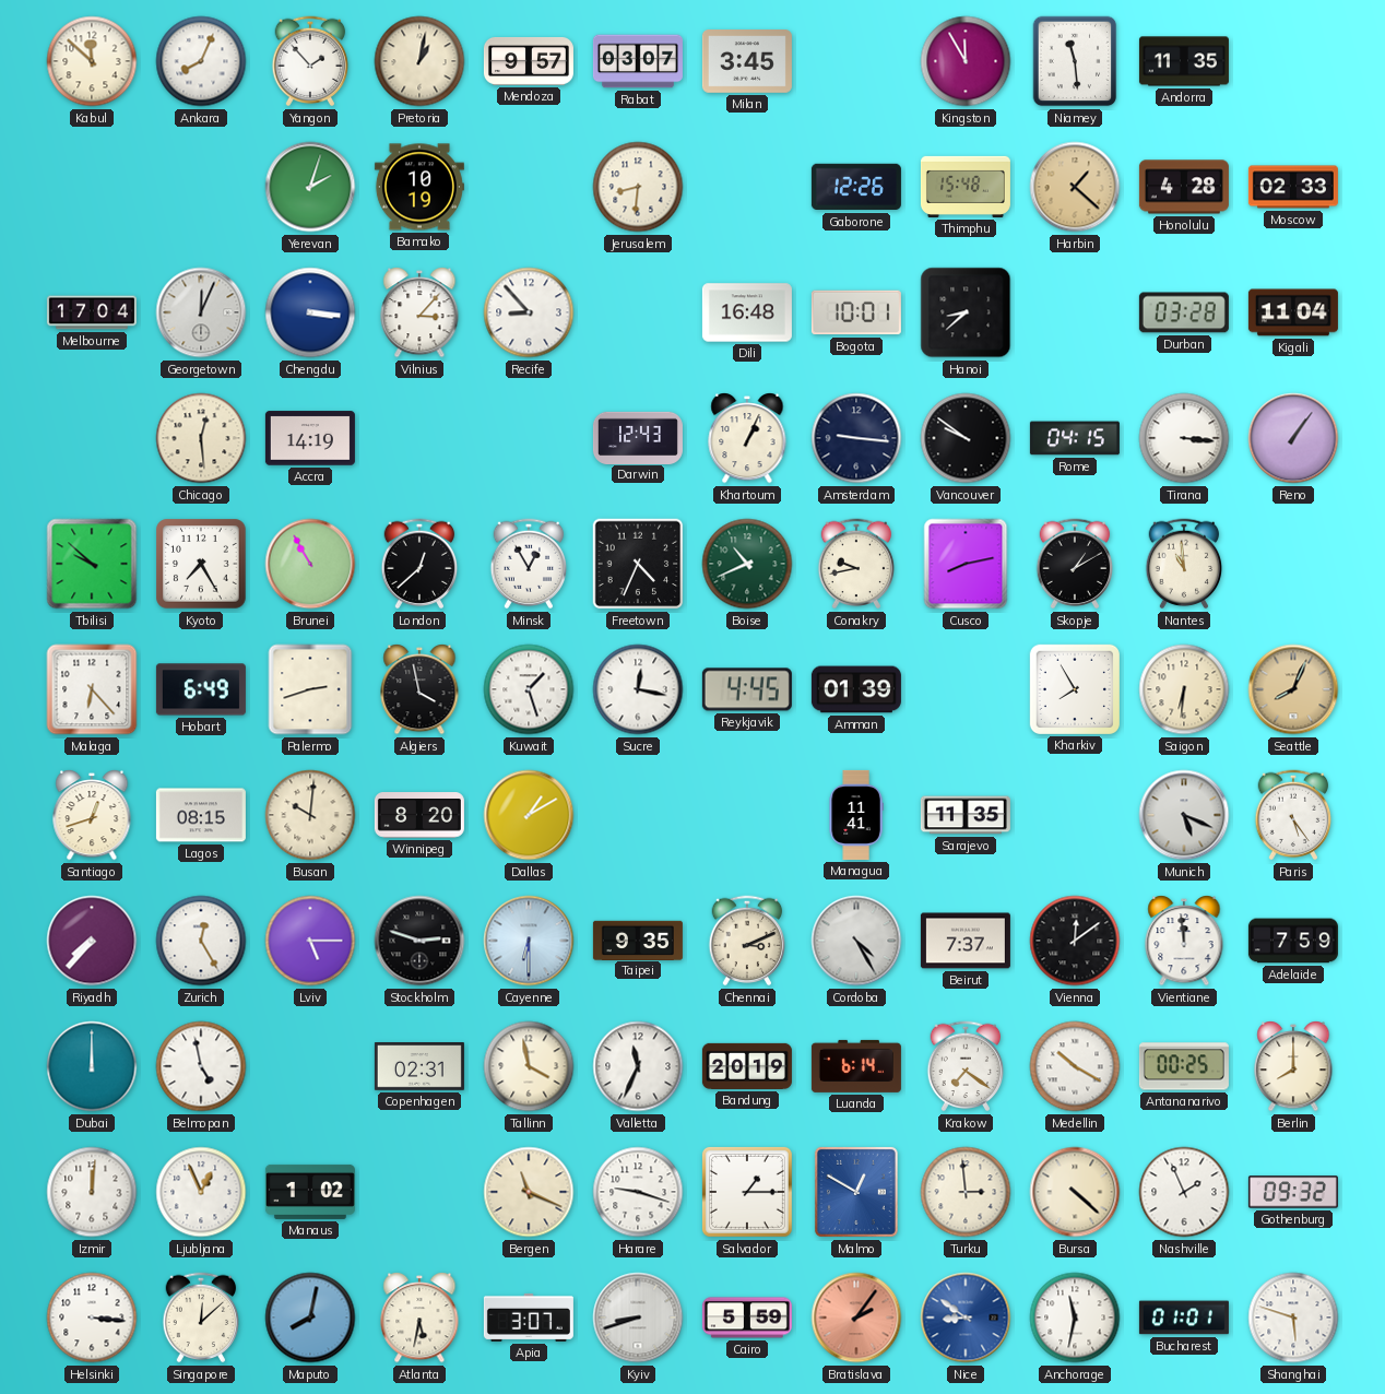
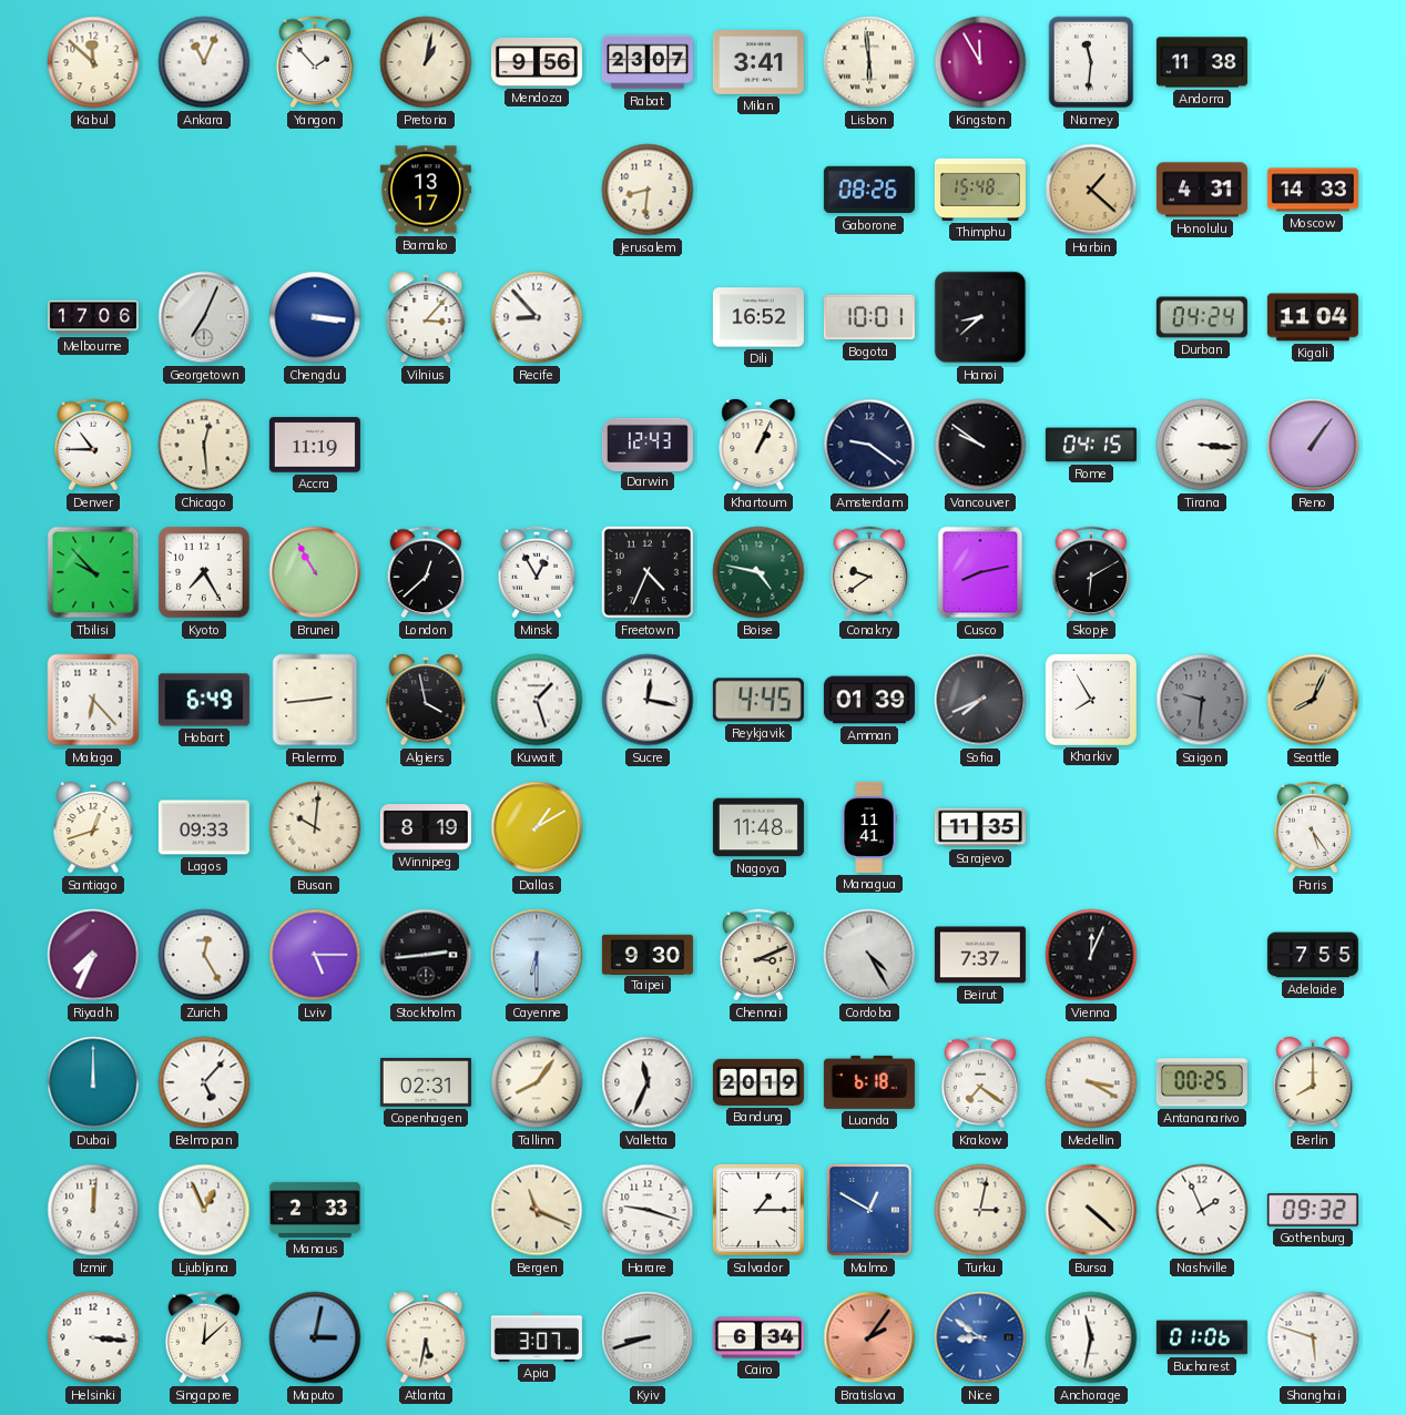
Ankara: 8:04 -> 11:04
Mendoza: 9:57 -> 9:56
Rabat: 03:07 -> 23:07
Milan: 3:45 -> 3:41
Lisbon: none -> 5:59
Niamey: 11:29 -> 11:31
Andorra: 11:35 -> 11:38
Yerevan: 2:03 -> none
Bamako: 10:19 -> 13:17
Gaborone: 12:26 -> 08:26
Honolulu: 4:28 -> 4:31
Moscow: 02:33 -> 14:33
Melbourne: 17:04 -> 17:06
Georgetown: 12:04 -> 7:04
Dili: 16:48 -> 16:52
Durban: 03:28 -> 04:24
Denver: none -> 10:45
Accra: 14:19 -> 11:19
Amsterdam: 9:16 -> 9:21
Tbilisi: 9:52 -> 9:53
Boise: 10:41 -> 4:47
Conakry: 9:43 -> 9:39
Skopje: 1:10 -> 6:10
Nantes: 10:59 -> none
Palermo: 2:42 -> 2:44
Sofia: none -> 7:41
Saigon: 6:31 -> 9:31
Saigon dial: cream -> grey
Lagos: 08:15 -> 09:33
Winnipeg: 8:20 -> 8:19
Nagoya: none -> 11:48
Munich: 5:19 -> none
Riyadh: 7:37 -> 7:34
Stockholm: 2:48 -> 2:44
Taipei: 9:35 -> 9:30
Vienna: 12:09 -> 12:04
Vientiane: 11:59 -> none
Adelaide: 7:59 -> 7:55
Belmopan: 4:58 -> 5:07
Tallinn: 3:58 -> 8:06
Luanda: 6:14 -> 6:18
Medellin: 10:20 -> 3:20
Manaus: 1:02 -> 2:33
Turku: 2:59 -> 3:02
Maputo: 8:02 -> 3:02
Cairo: 5:59 -> 6:34
Bucharest: 01:01 -> 01:06
